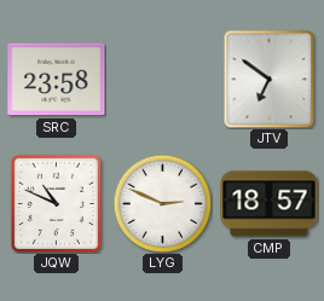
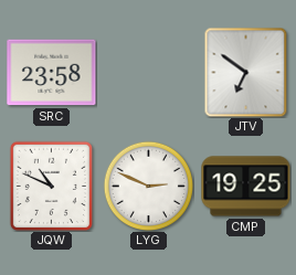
CMP: 18:57 -> 19:25
